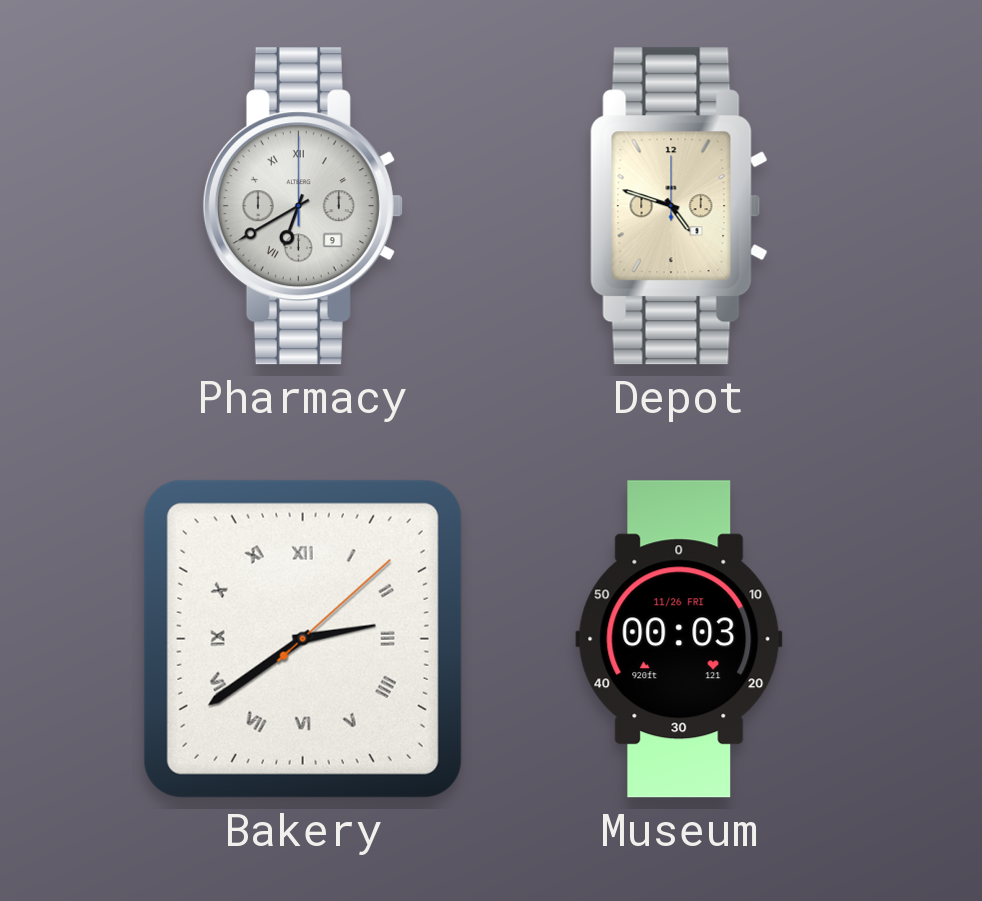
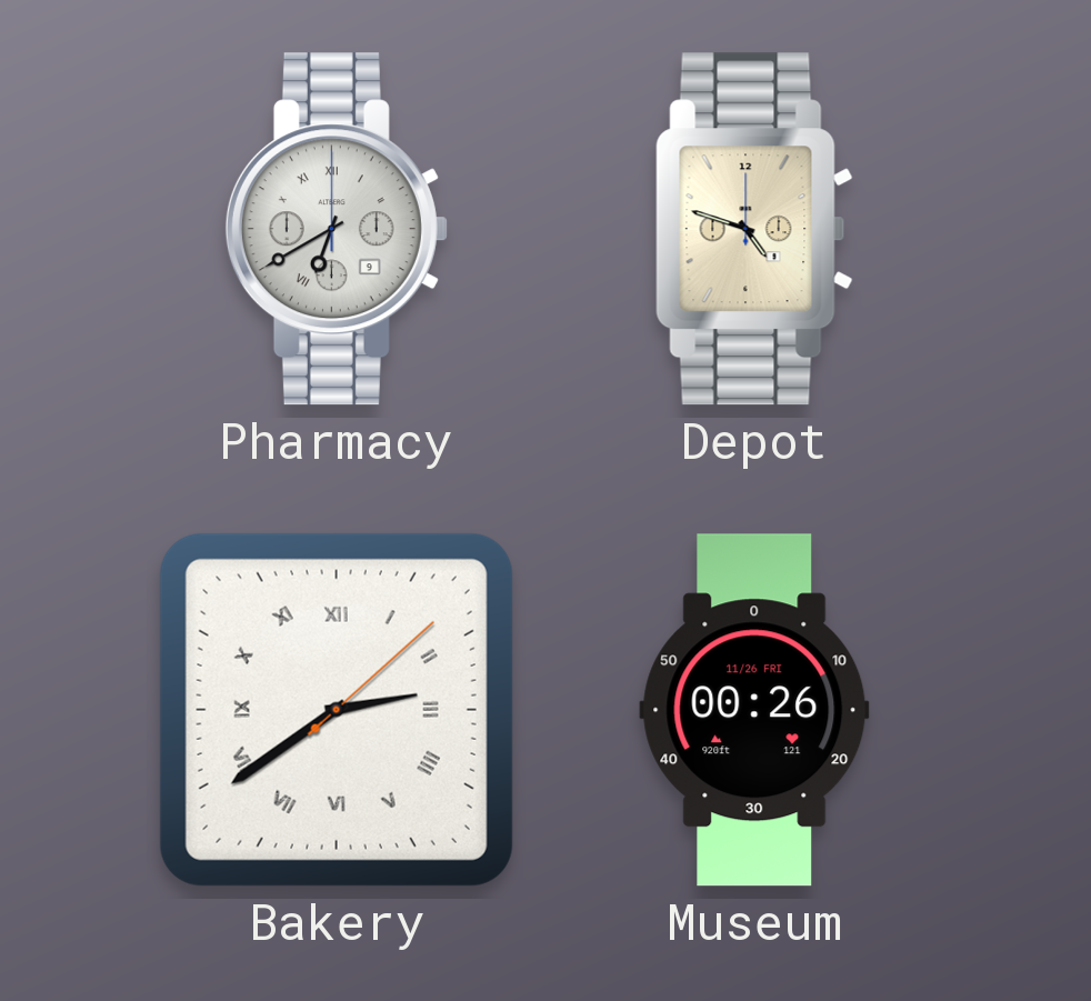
Museum: 00:03 -> 00:26
